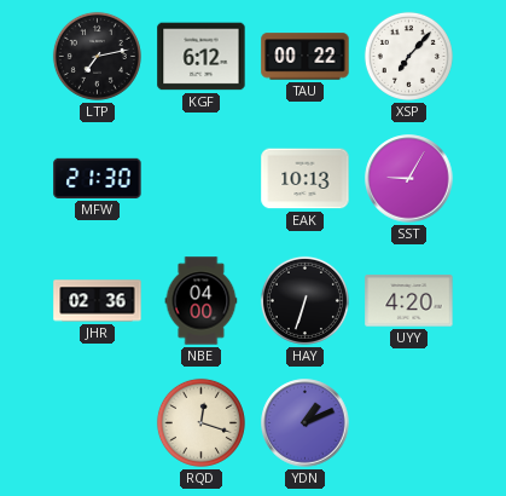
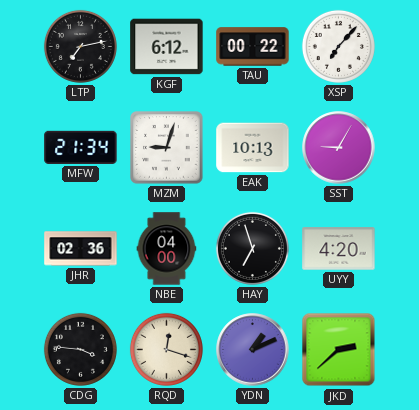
MFW: 21:30 -> 21:34
MZM: none -> 9:03
HAY: 6:33 -> 6:57
CDG: none -> 3:46
JKD: none -> 2:38
